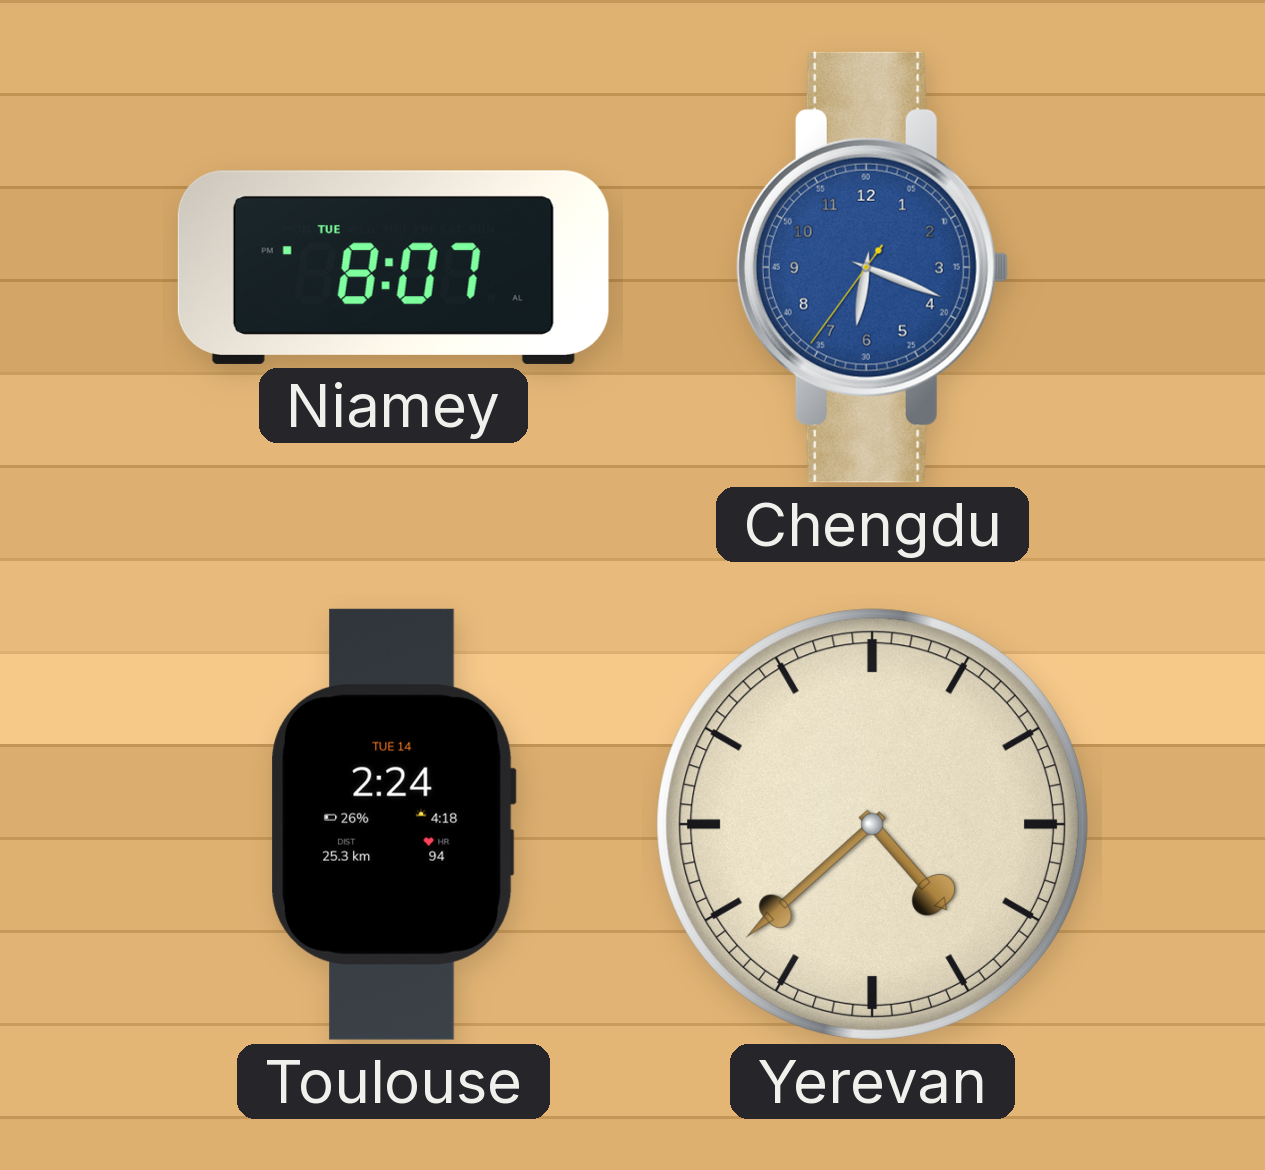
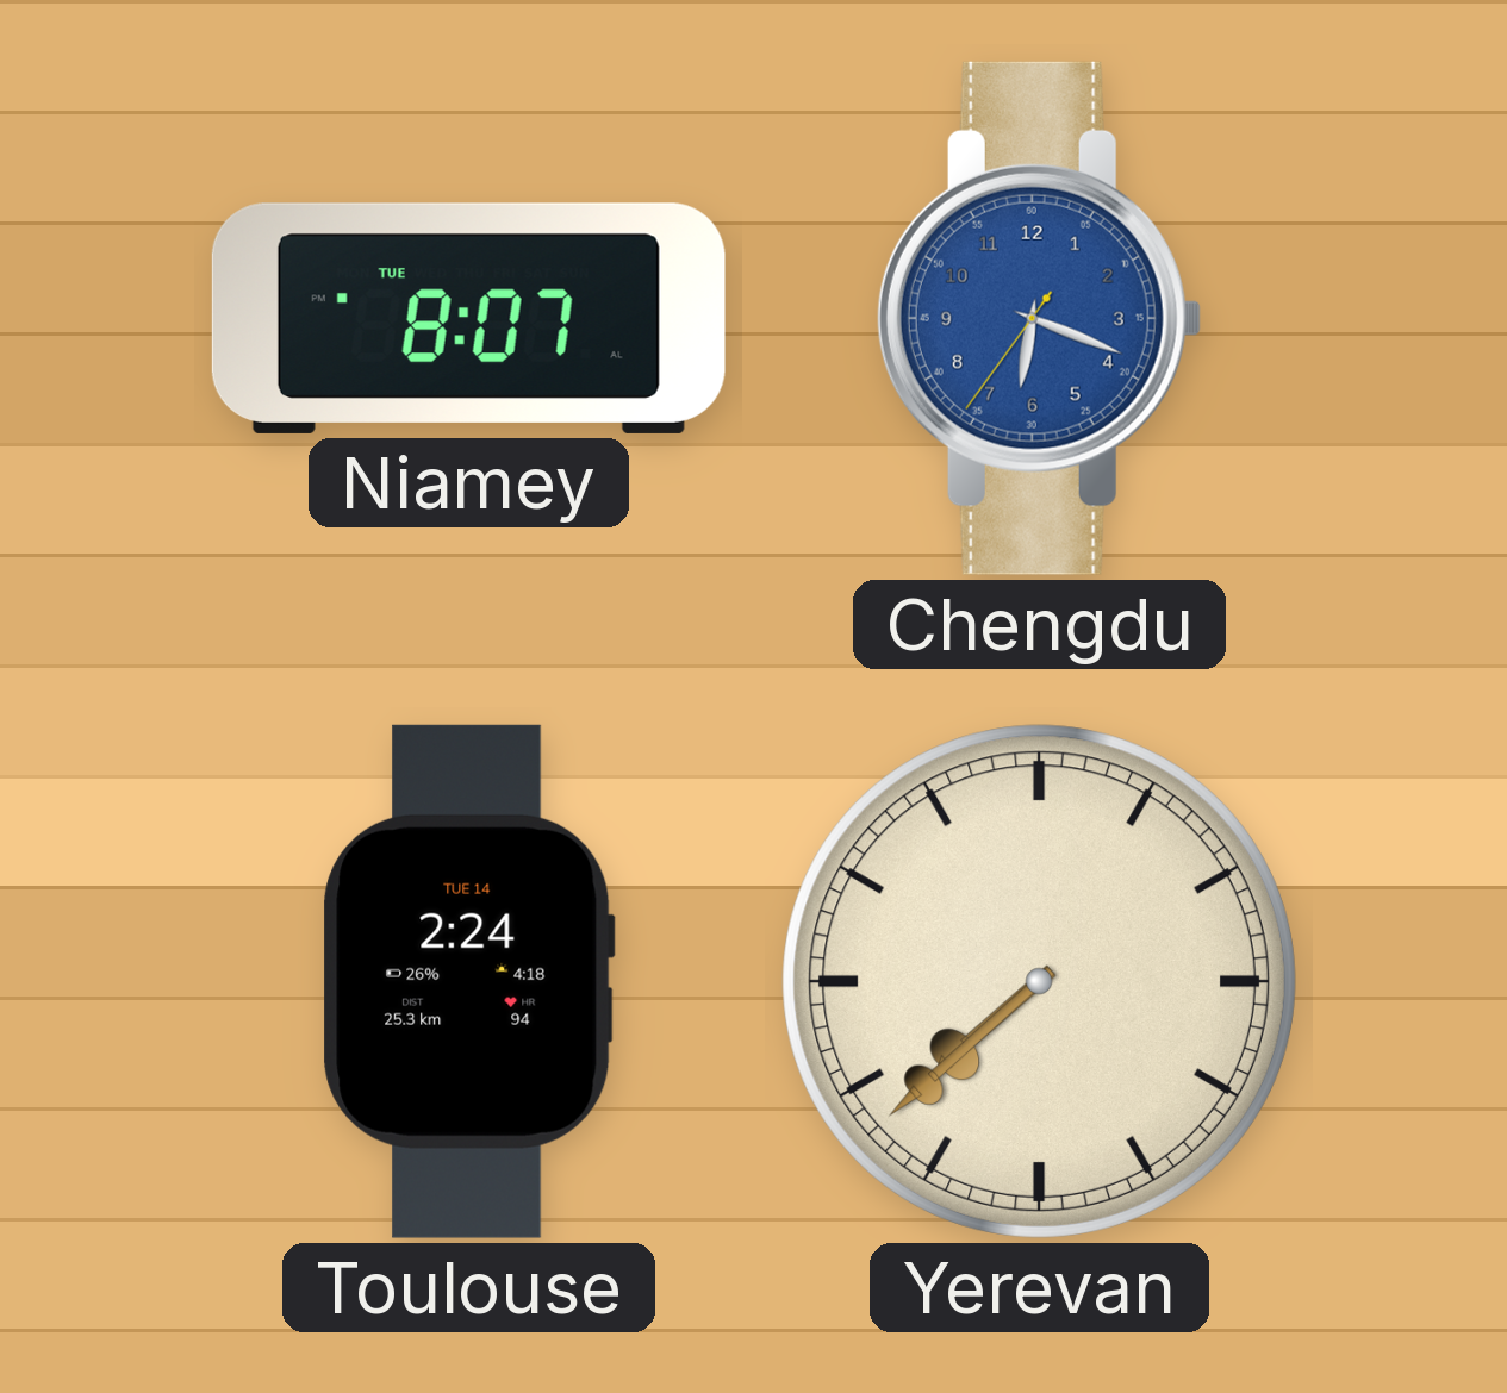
Yerevan: 4:38 -> 7:38
